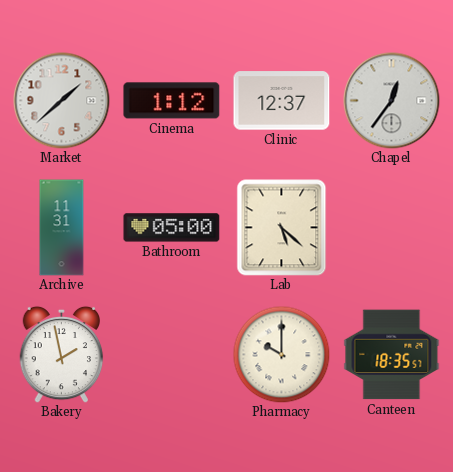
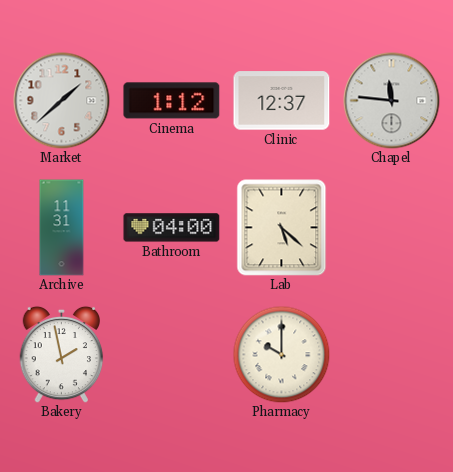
Chapel: 12:36 -> 11:46
Bathroom: 05:00 -> 04:00
Canteen: 18:35 -> none
